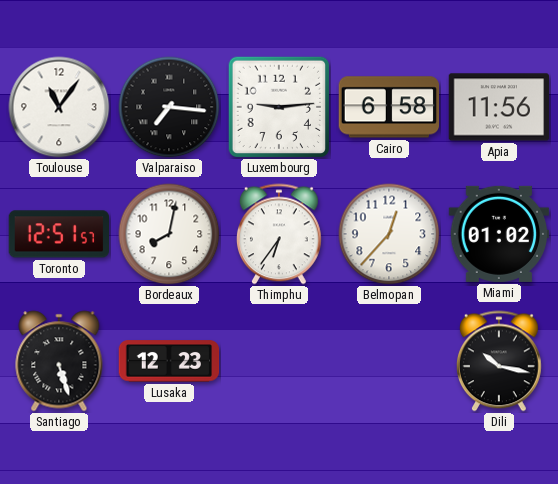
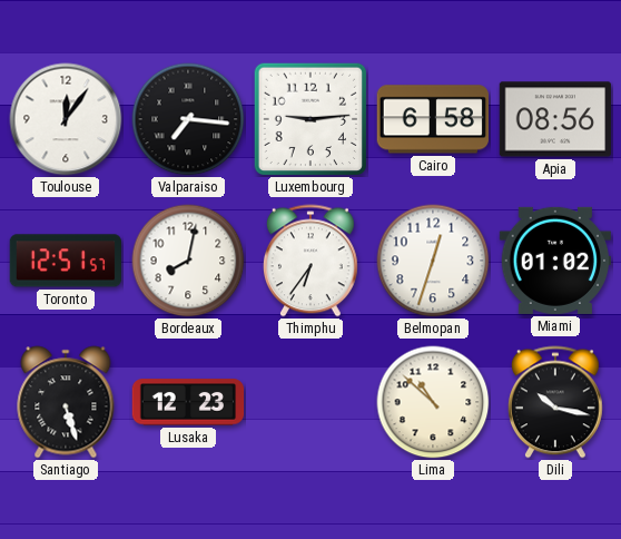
Toulouse: 11:06 -> 12:06
Apia: 11:56 -> 08:56
Belmopan: 12:37 -> 12:33
Lima: none -> 10:52
